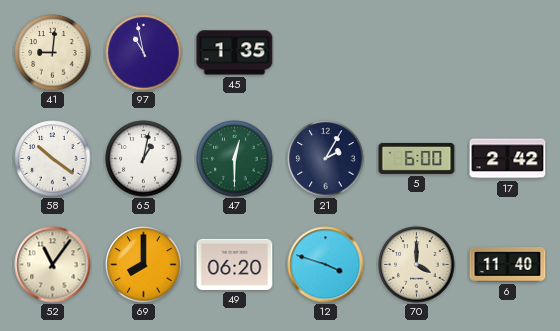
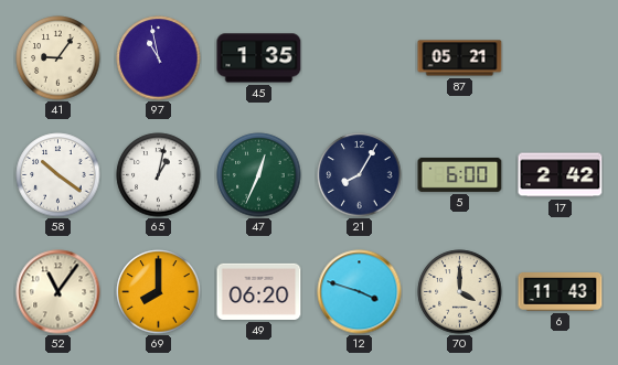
41: 9:01 -> 9:06
87: none -> 05:21
47: 12:30 -> 12:34
21: 2:05 -> 8:05
6: 11:40 -> 11:43
